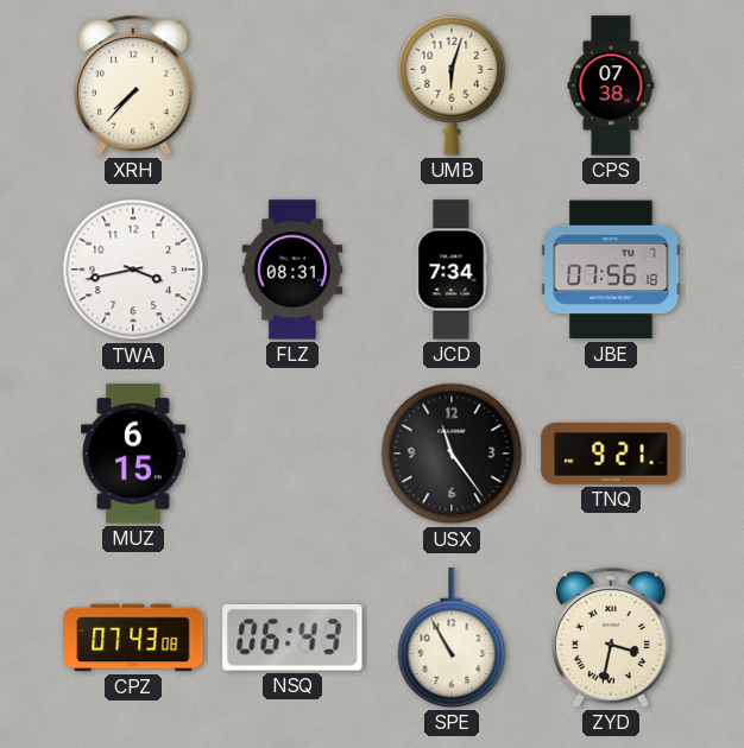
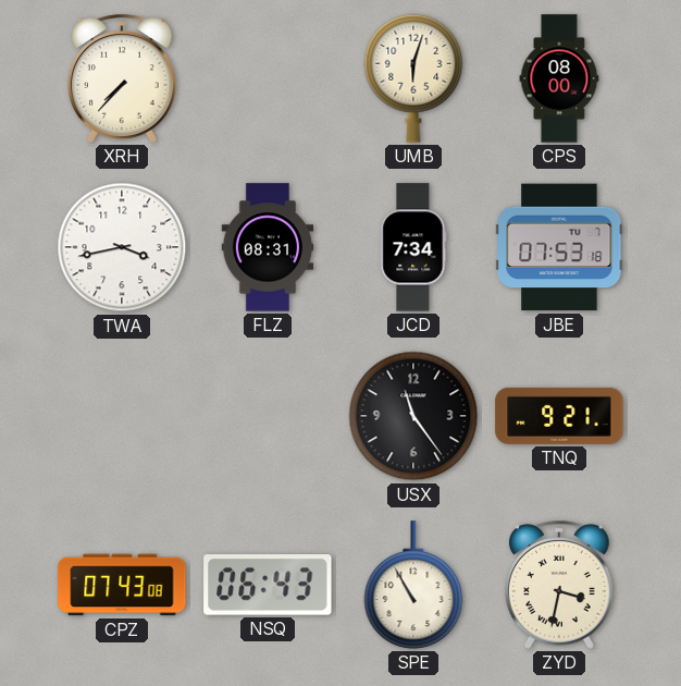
CPS: 07:38 -> 08:00
JBE: 07:56 -> 07:53
MUZ: 6:15 -> none
